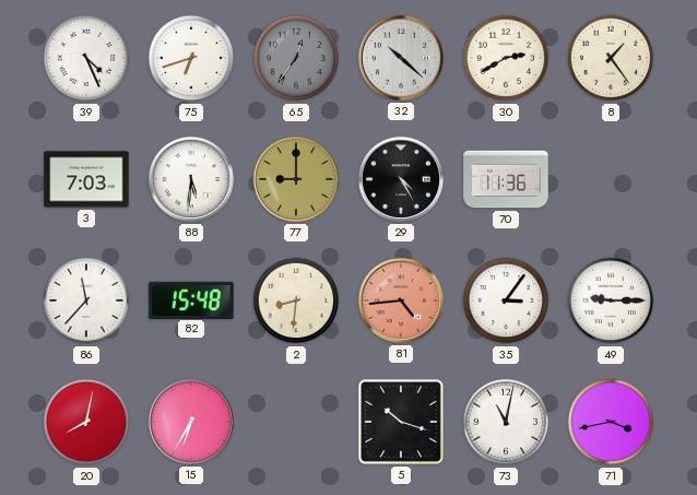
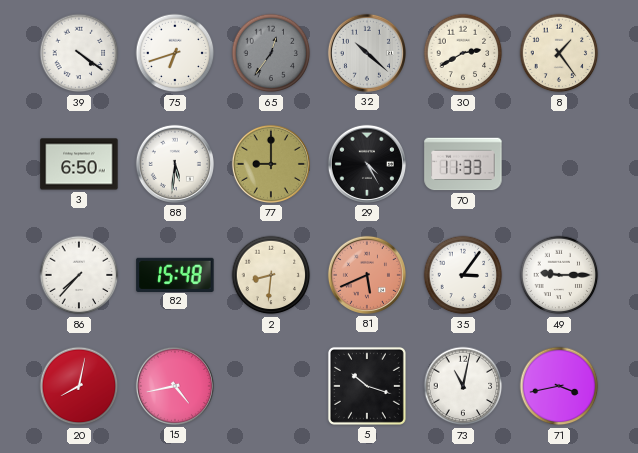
39: 4:26 -> 4:21
3: 7:03 -> 6:50
70: 11:36 -> 11:33
86: 11:37 -> 7:37
81: 4:44 -> 5:41
15: 6:35 -> 4:43
